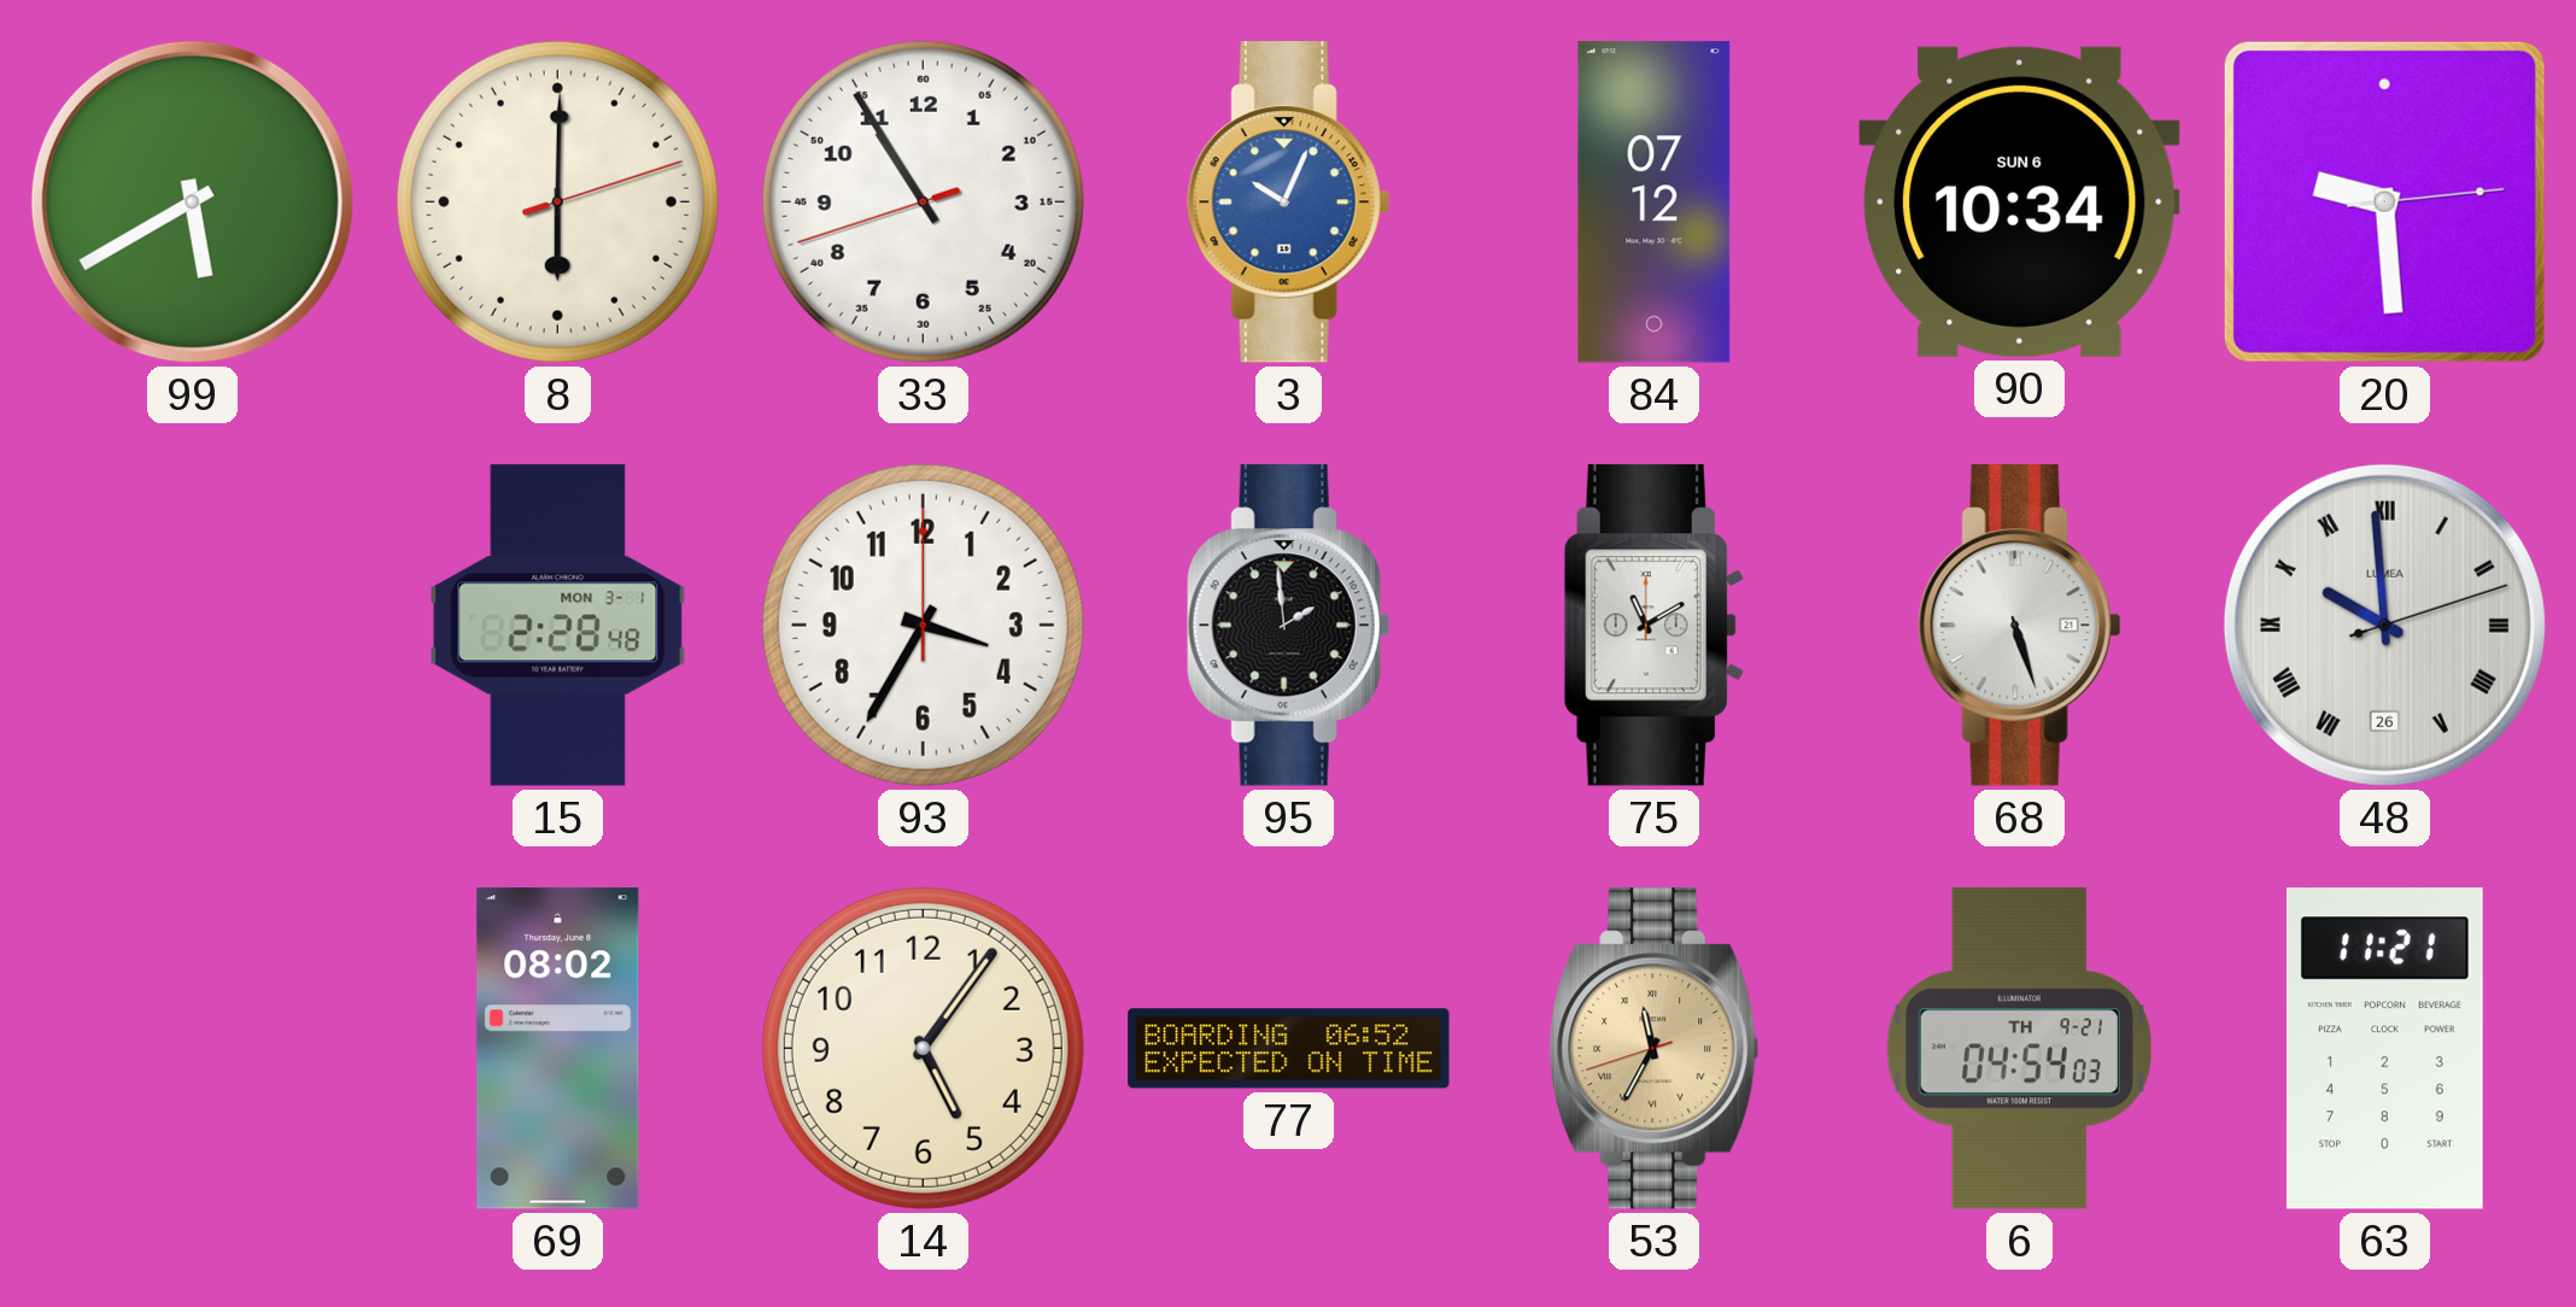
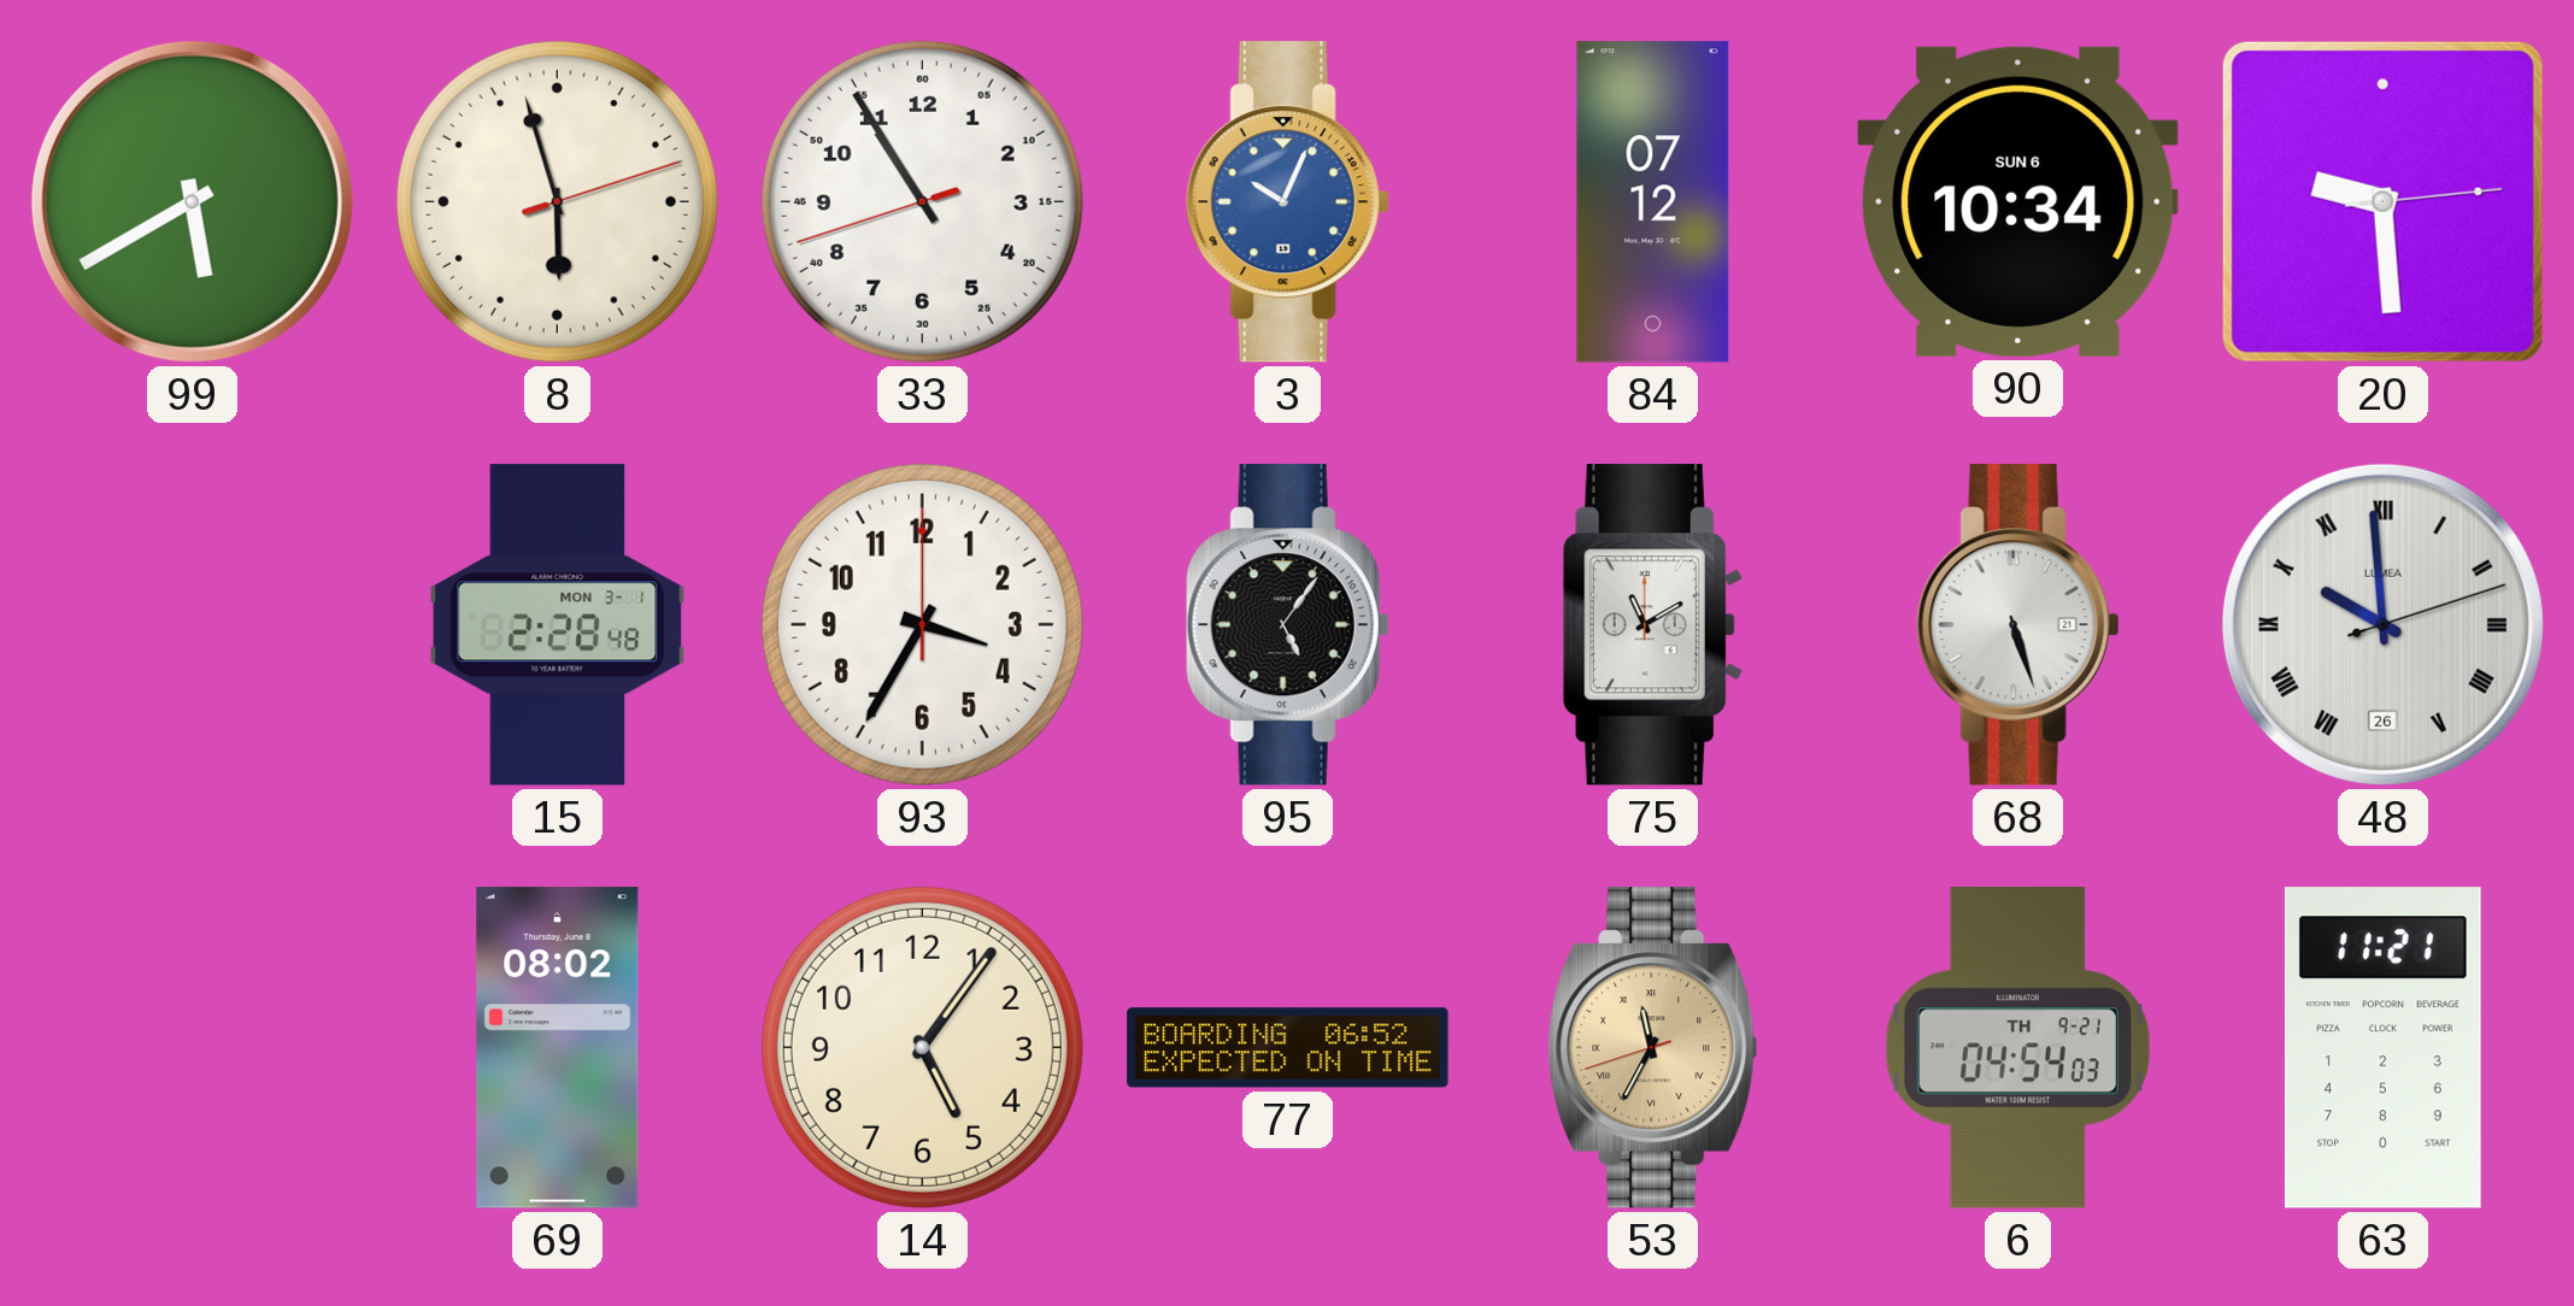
8: 6:00 -> 5:57
95: 1:59 -> 5:06
